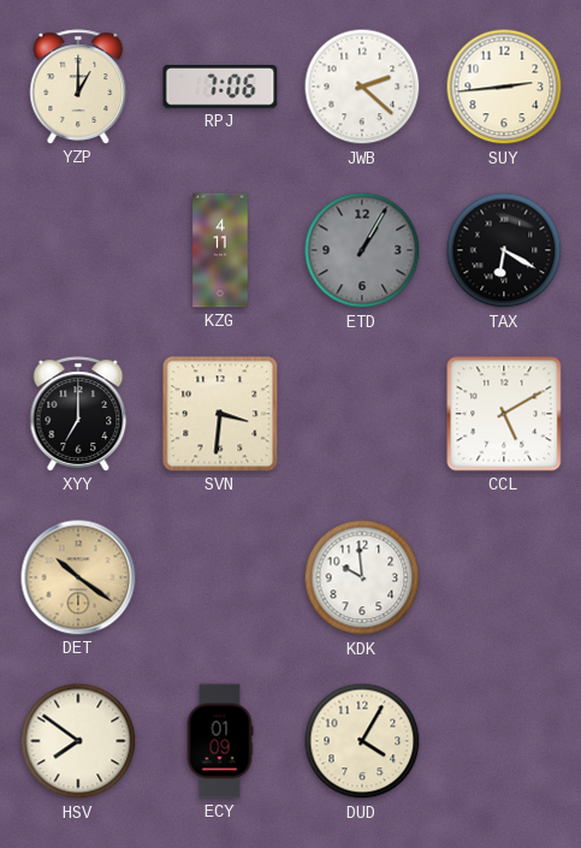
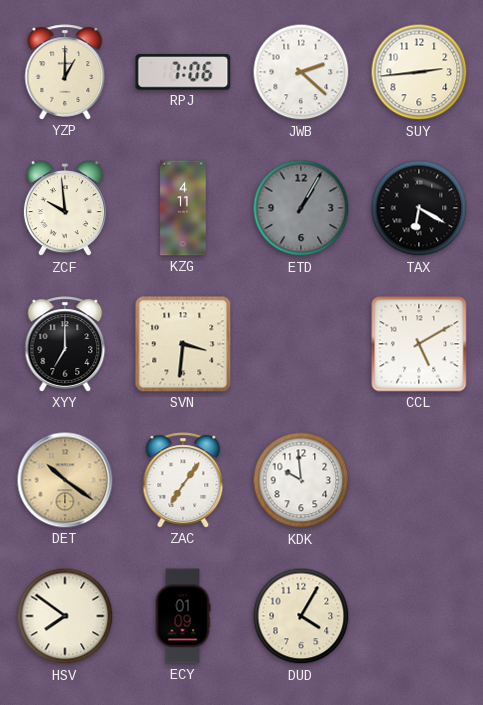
ZCF: none -> 9:59
ZAC: none -> 7:06
